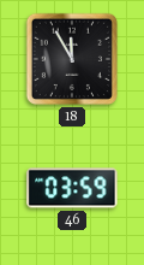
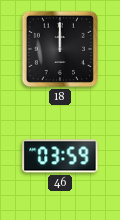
18: 11:55 -> 12:00
